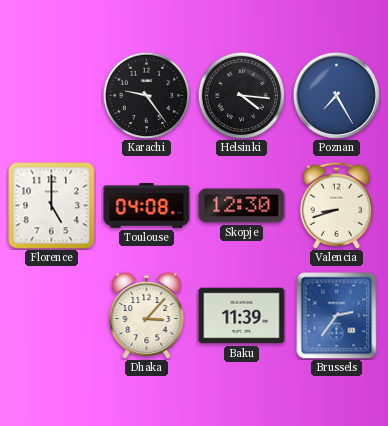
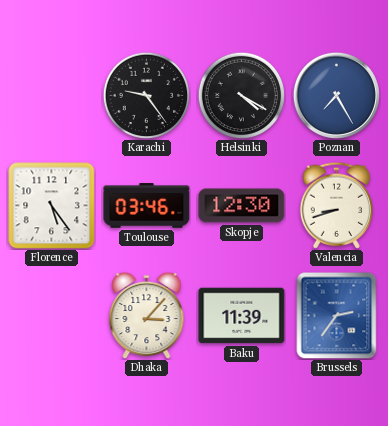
Helsinki: 4:16 -> 4:20
Florence: 5:00 -> 5:24
Toulouse: 04:08 -> 03:46
